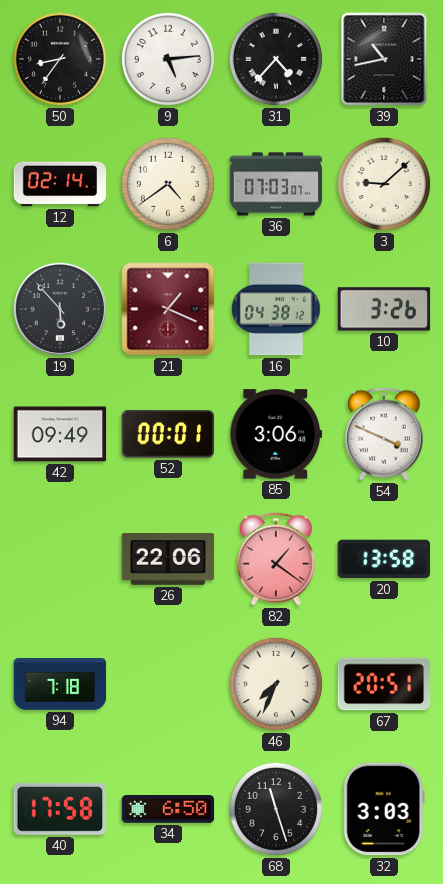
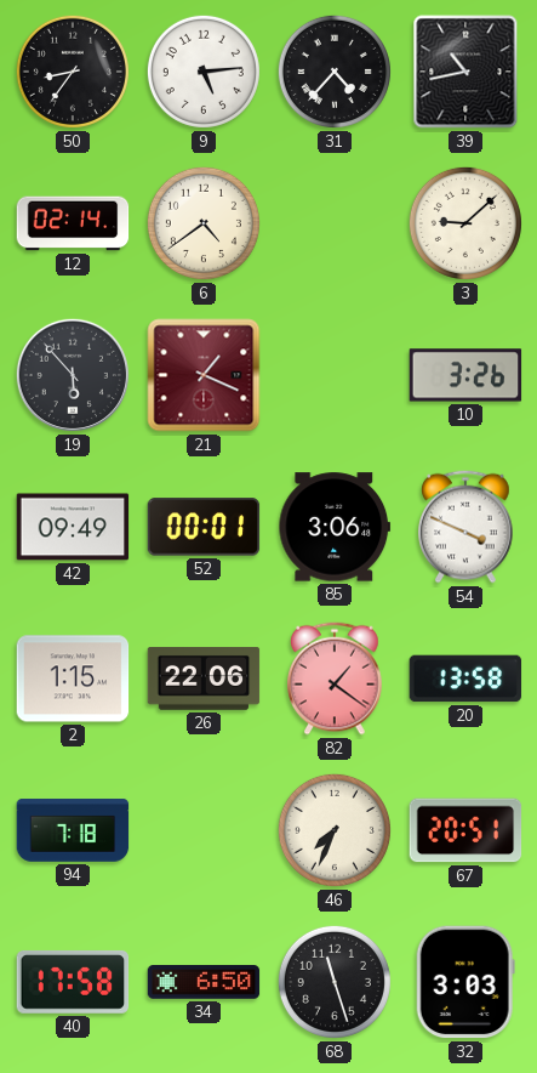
36: 07:03 -> none
16: 04:38 -> none
2: none -> 1:15
